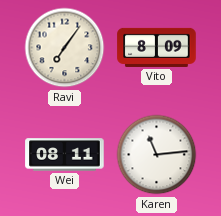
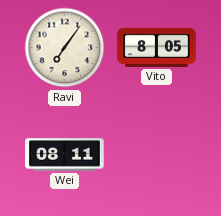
Vito: 8:09 -> 8:05
Karen: 11:14 -> none
